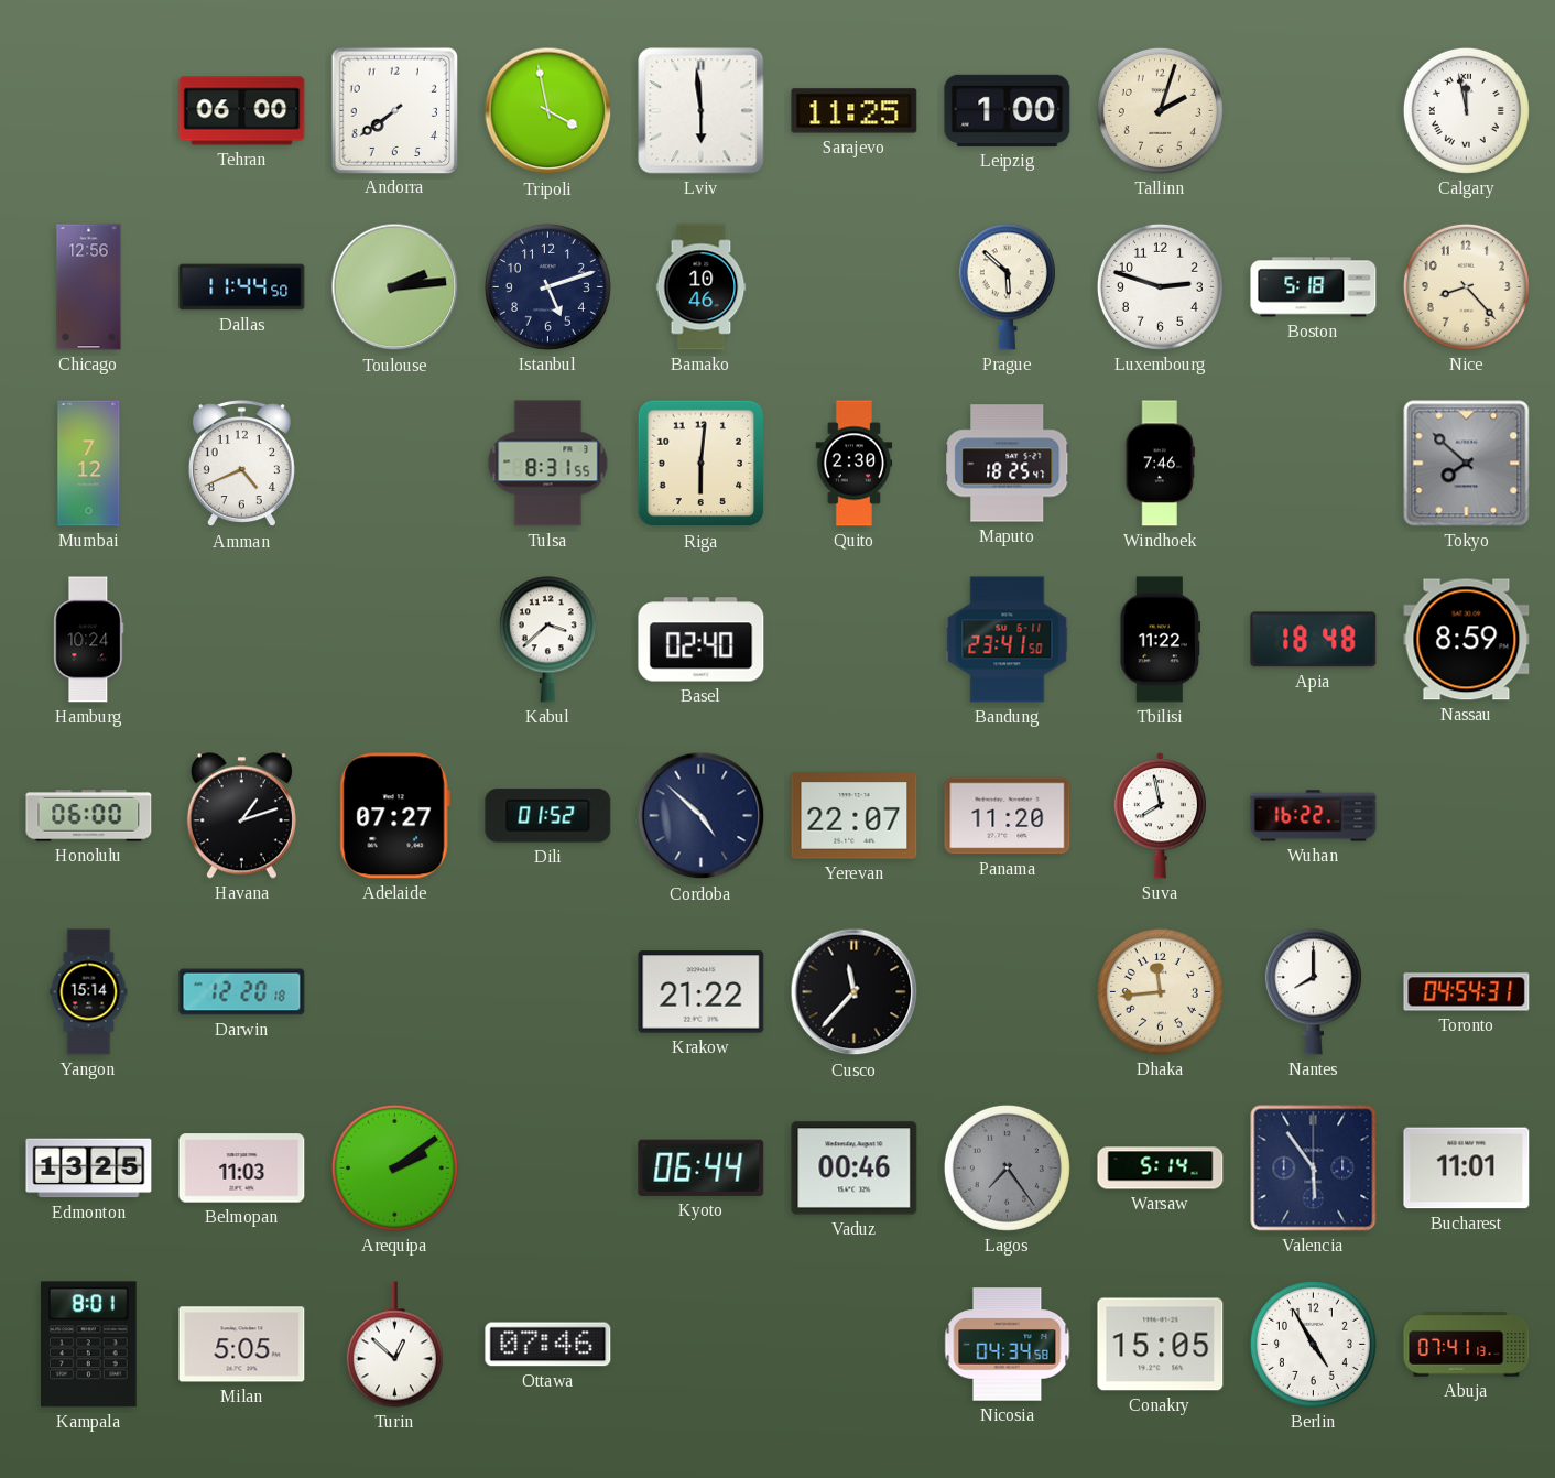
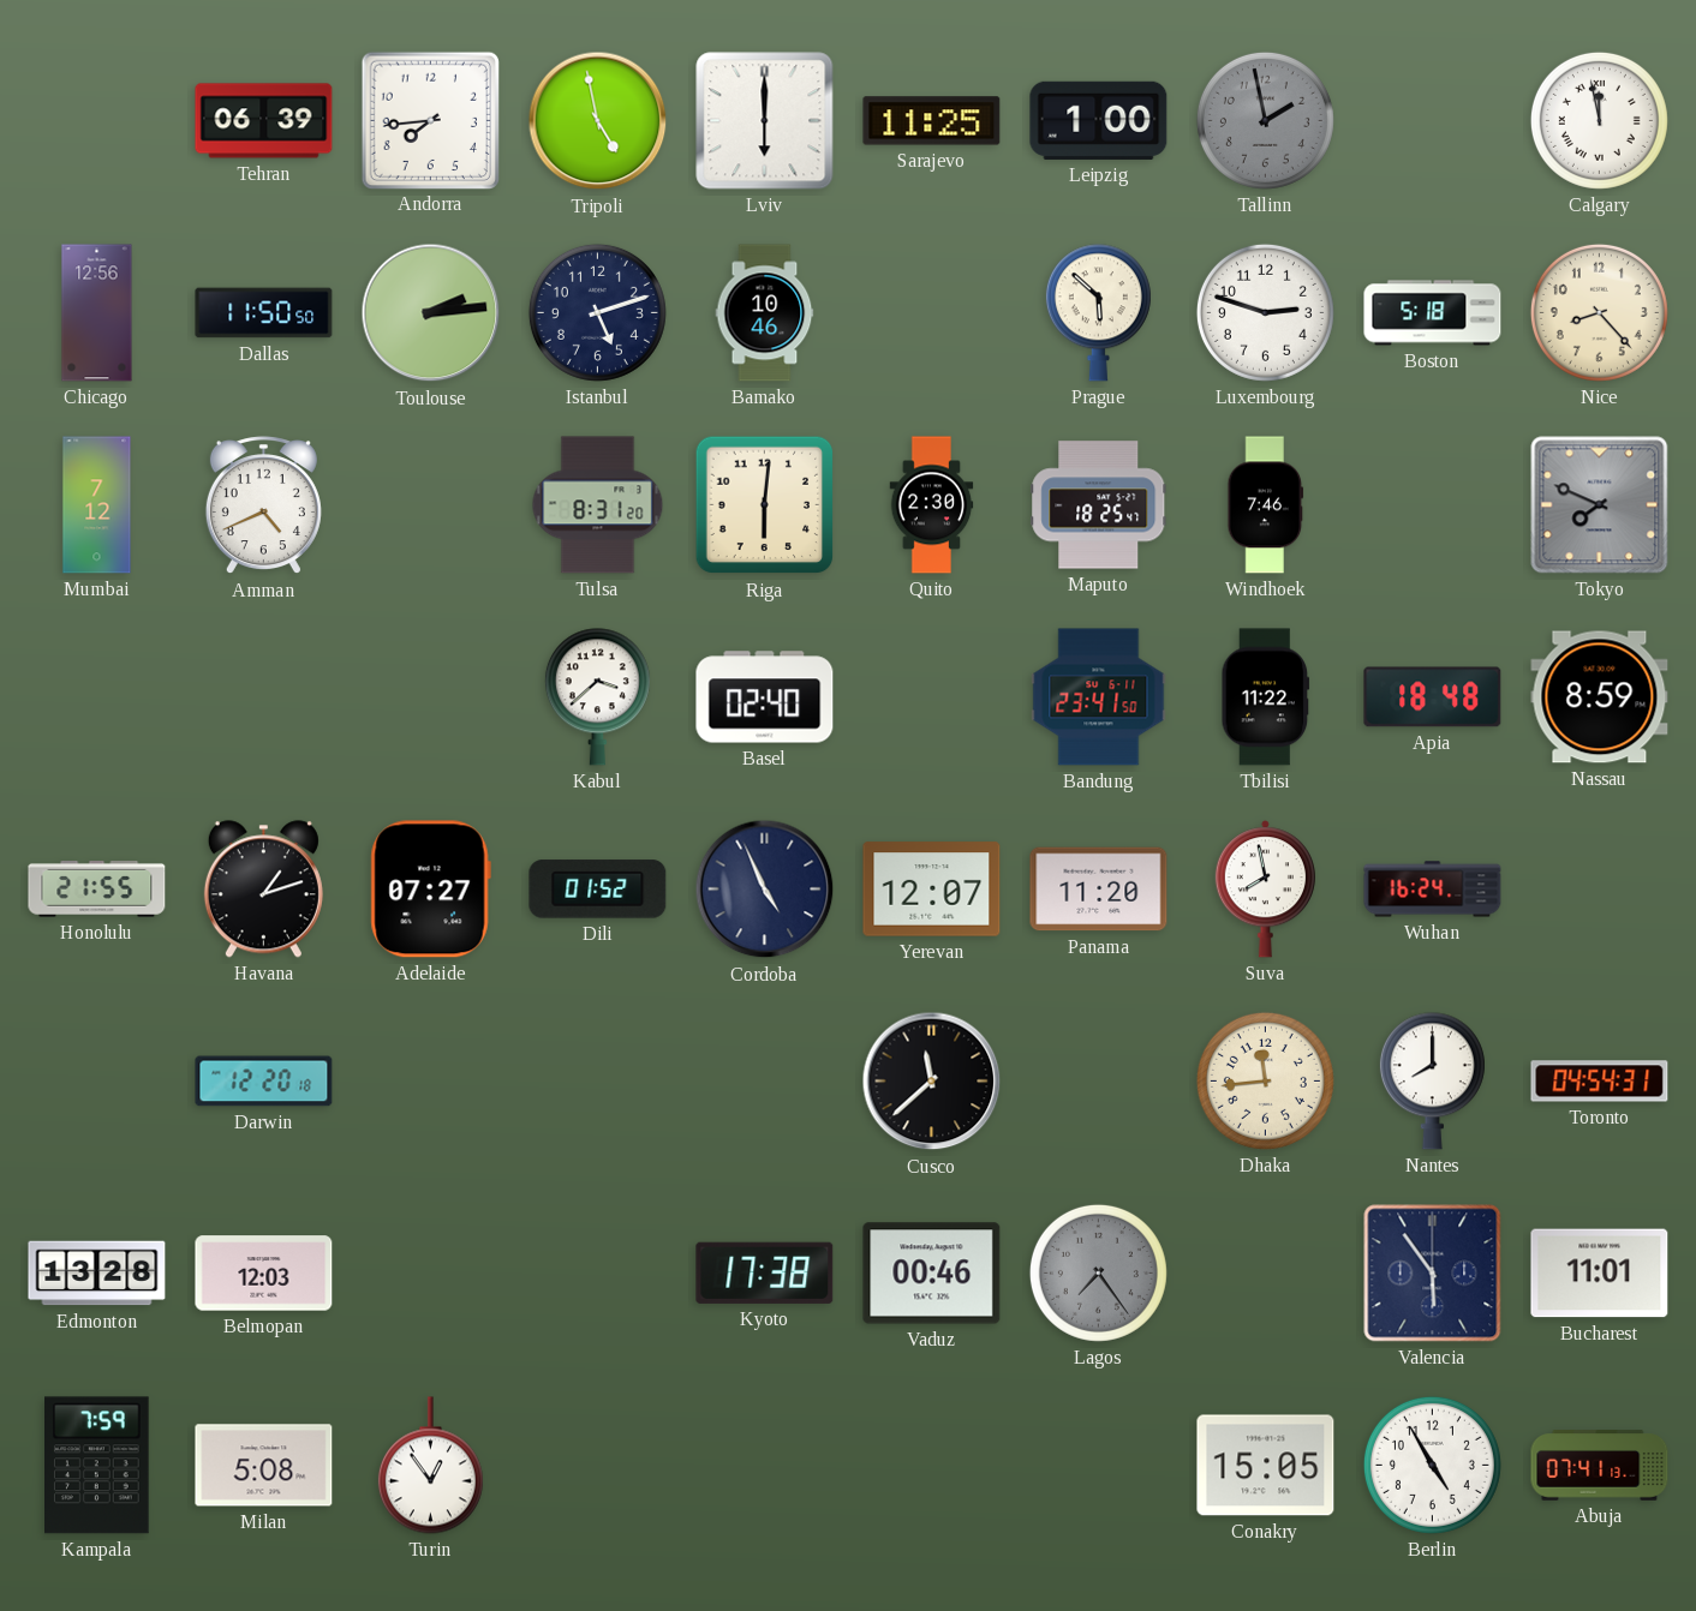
Tehran: 06:00 -> 06:39
Andorra: 7:39 -> 7:44
Tripoli: 3:58 -> 4:58
Lviv: 5:59 -> 6:00
Tallinn: 2:03 -> 1:58
Tallinn dial: cream -> grey
Dallas: 11:44 -> 11:50
Tulsa: 8:31:55 -> 8:31:20
Tokyo: 7:52 -> 7:49
Hamburg: 10:24 -> none
Honolulu: 06:00 -> 21:55
Cordoba: 4:52 -> 4:56
Yerevan: 22:07 -> 12:07
Wuhan: 16:22 -> 16:24
Yangon: 15:14 -> none
Krakow: 21:22 -> none
Cusco: 11:37 -> 11:38
Edmonton: 13:25 -> 13:28
Belmopan: 11:03 -> 12:03
Arequipa: 2:09 -> none
Kyoto: 06:44 -> 17:38
Warsaw: 5:14 -> none
Kampala: 8:01 -> 7:59
Milan: 5:05 -> 5:08
Turin: 12:52 -> 12:54
Ottawa: 07:46 -> none
Nicosia: 04:34 -> none
